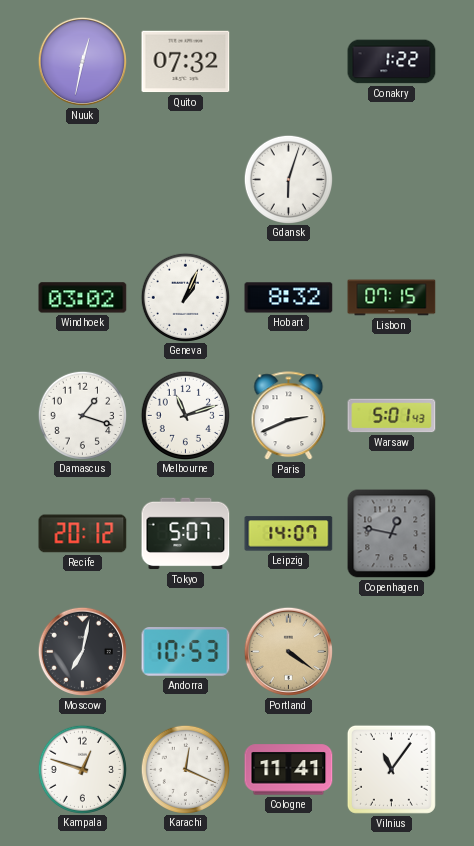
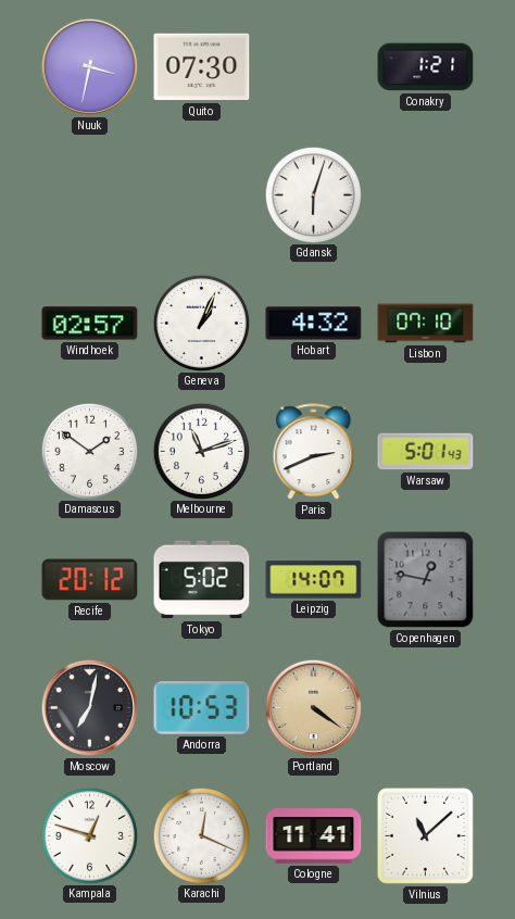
Nuuk: 12:32 -> 3:32
Quito: 07:32 -> 07:30
Conakry: 1:22 -> 1:21
Windhoek: 03:02 -> 02:57
Hobart: 8:32 -> 4:32
Lisbon: 07:15 -> 07:10
Damascus: 1:18 -> 1:51
Tokyo: 5:07 -> 5:02
Vilnius: 11:06 -> 11:08
